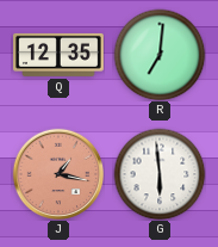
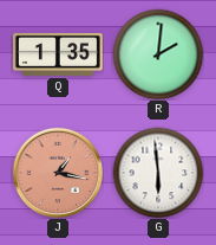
Q: 12:35 -> 1:35
R: 7:01 -> 2:01
